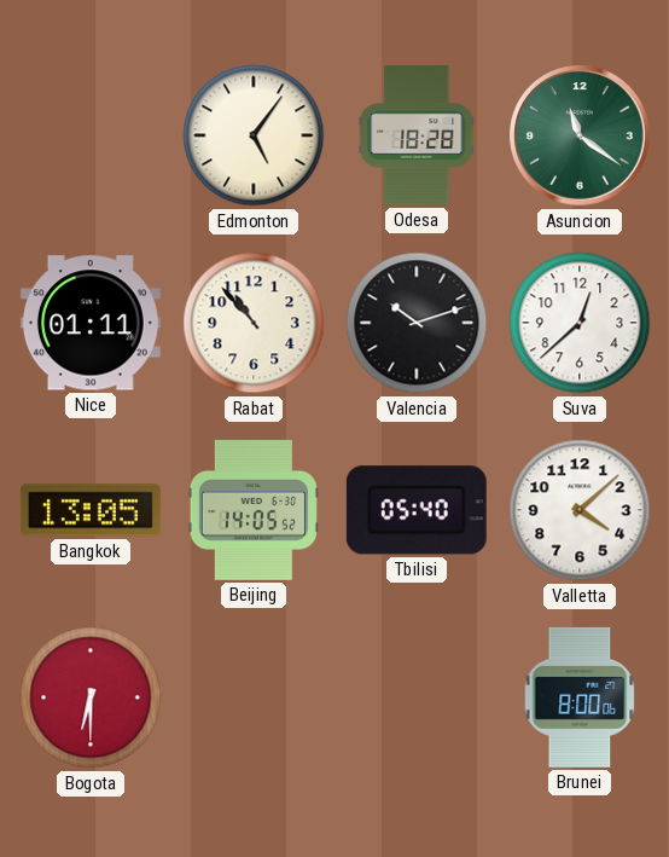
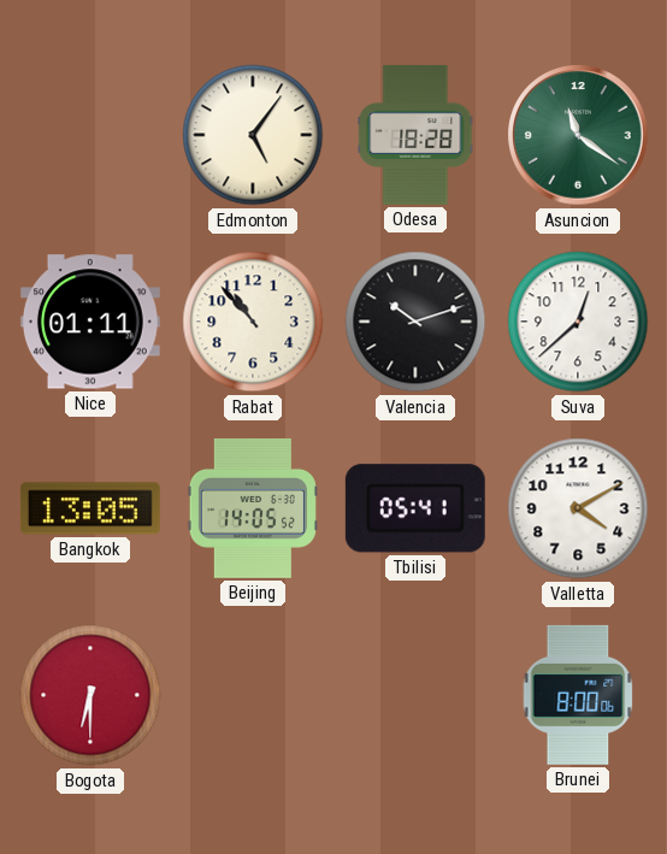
Tbilisi: 05:40 -> 05:41
Valletta: 4:08 -> 4:10
